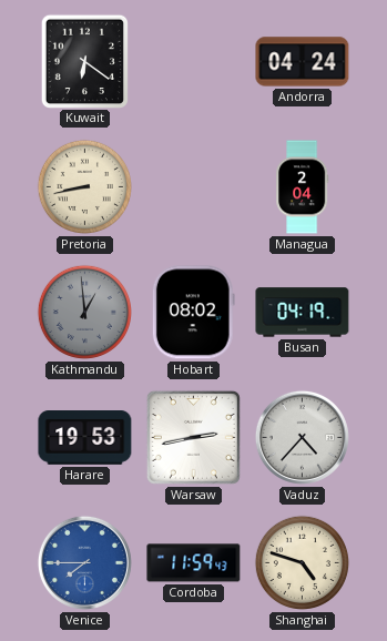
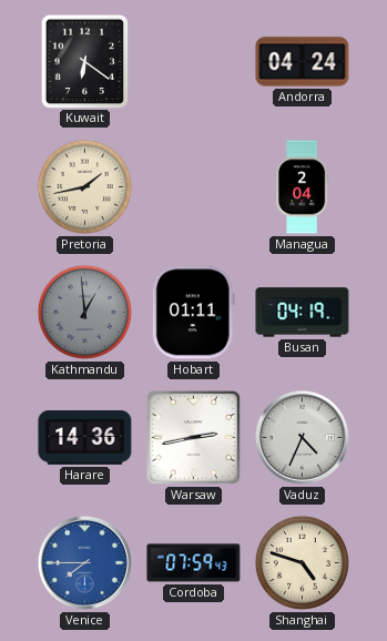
Pretoria: 8:43 -> 1:43
Hobart: 08:02 -> 01:11
Harare: 19:53 -> 14:36
Vaduz: 4:37 -> 4:34
Cordoba: 11:59 -> 07:59
